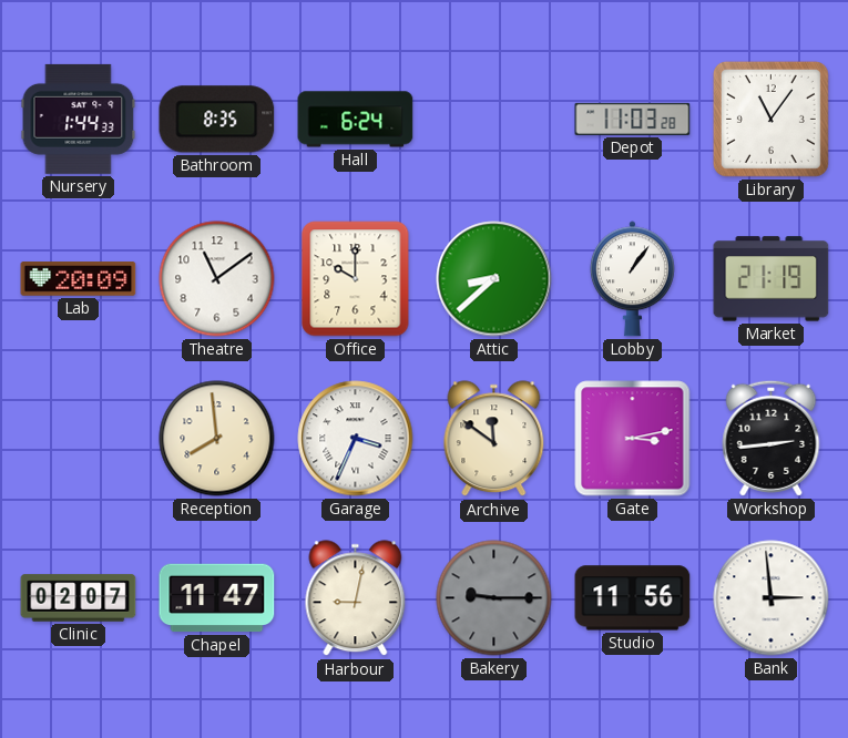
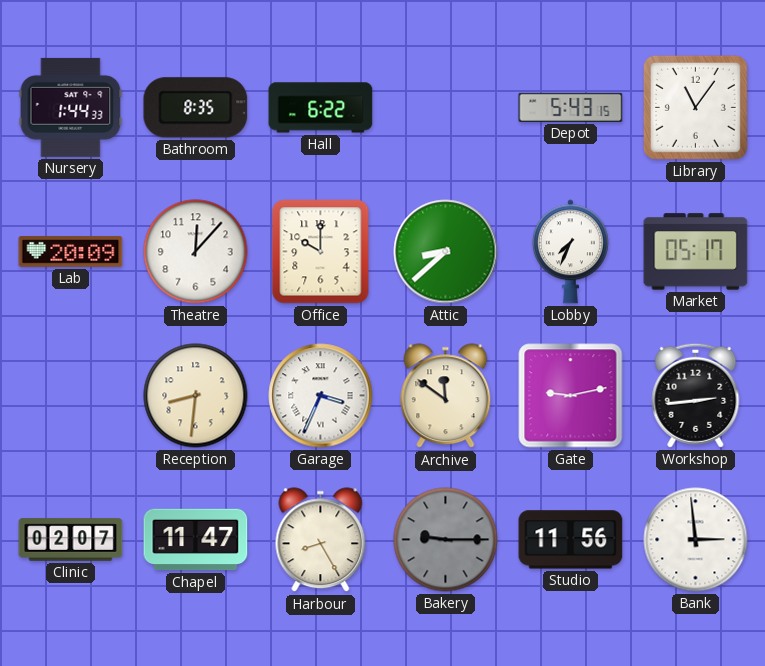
Hall: 6:24 -> 6:22
Depot: 11:03 -> 5:43
Theatre: 11:09 -> 12:07
Lobby: 1:06 -> 7:34
Market: 21:19 -> 05:17
Reception: 7:59 -> 8:31
Gate: 3:13 -> 9:13
Harbour: 9:02 -> 8:25
